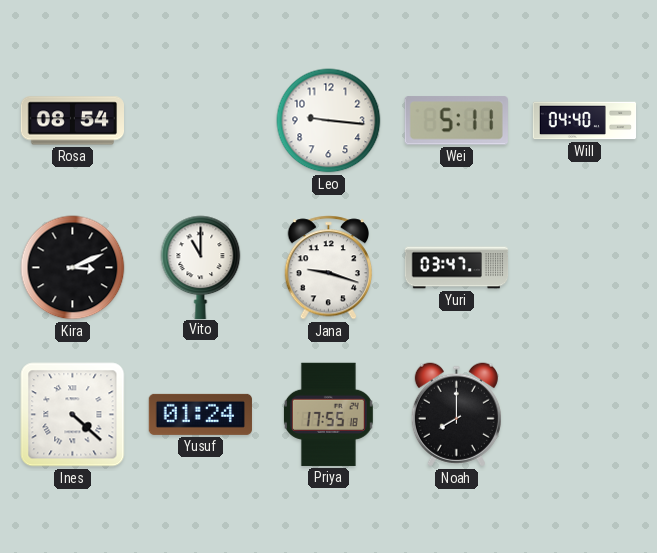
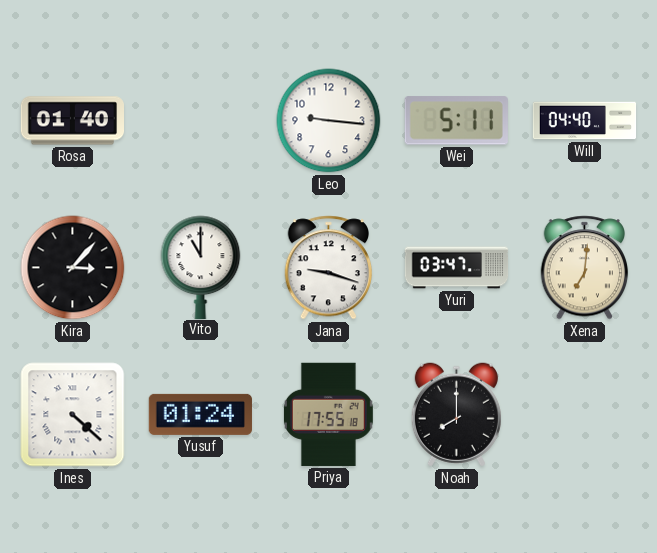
Rosa: 08:54 -> 01:40
Kira: 3:11 -> 3:07
Xena: none -> 7:01
